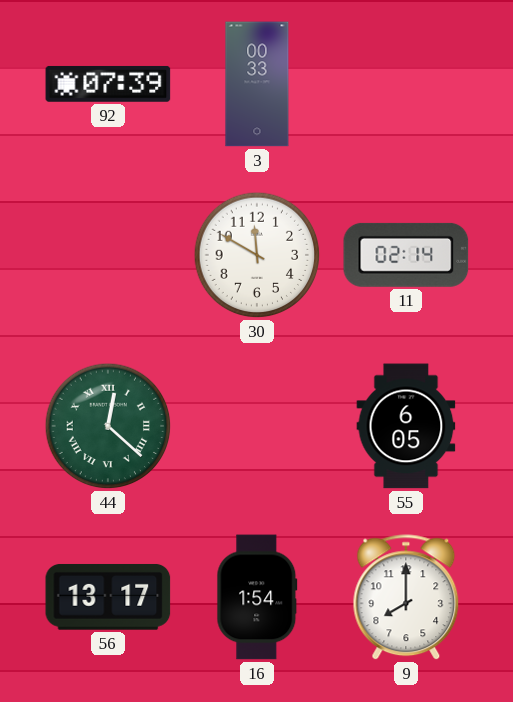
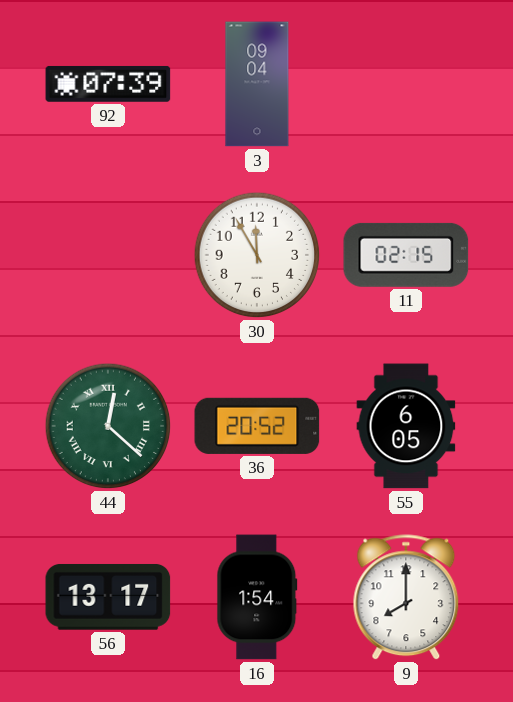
3: 00:33 -> 09:04
30: 11:50 -> 11:55
11: 02:14 -> 02:15
36: none -> 20:52
